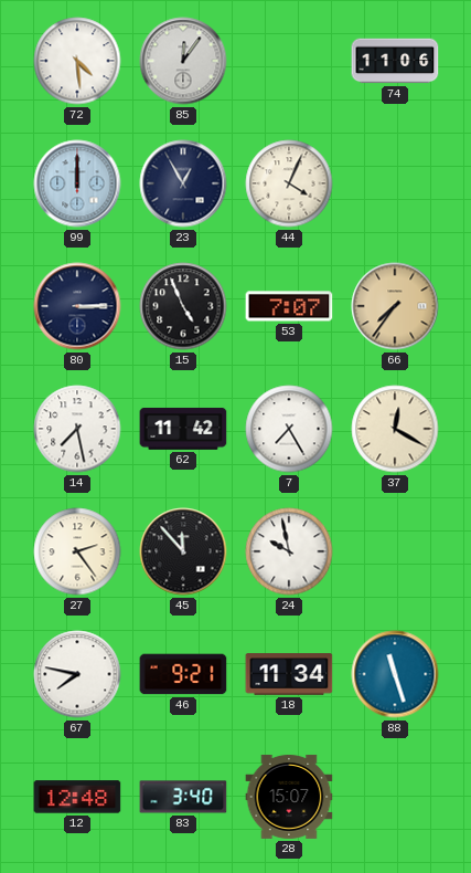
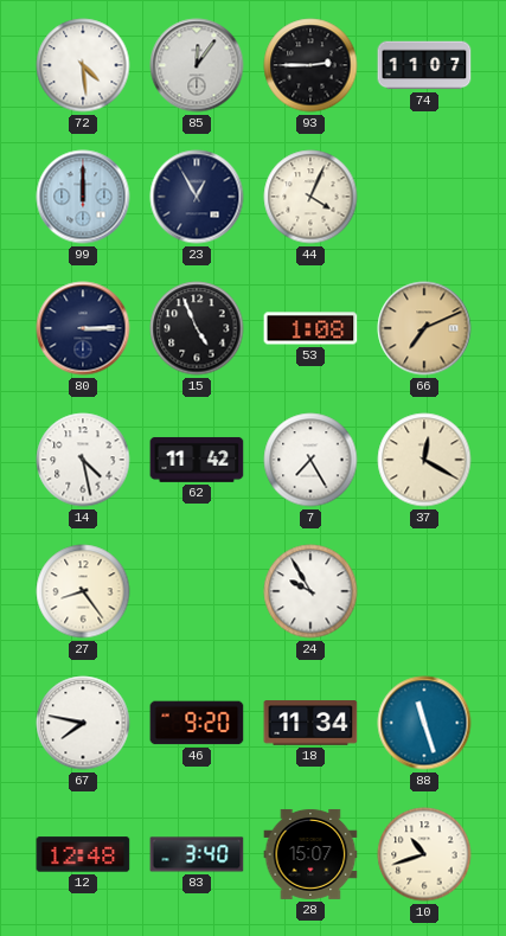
93: none -> 2:45
74: 11:06 -> 11:07
53: 7:07 -> 1:08
66: 7:36 -> 7:11
14: 7:28 -> 4:28
27: 2:24 -> 8:24
45: 11:53 -> none
24: 9:58 -> 9:55
46: 9:21 -> 9:20
10: none -> 10:42
